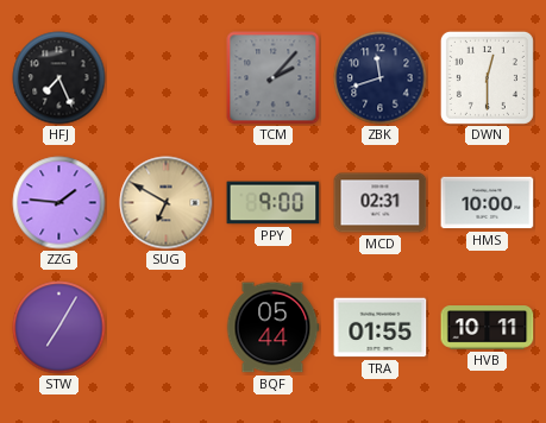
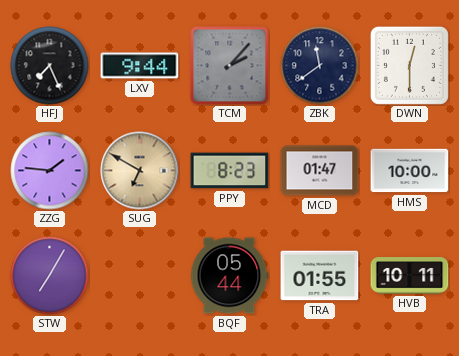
LXV: none -> 9:44
ZBK: 11:42 -> 11:39
PPY: 9:00 -> 8:23
MCD: 02:31 -> 01:47
